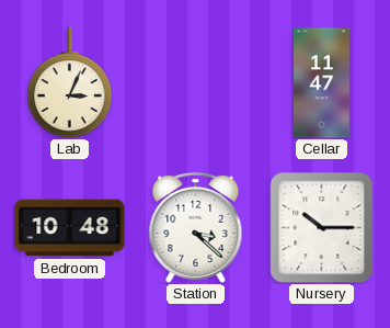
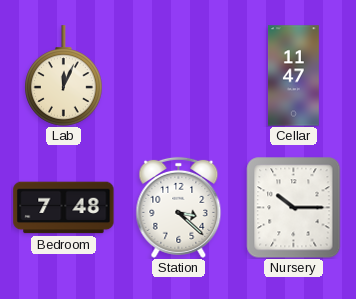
Lab: 3:04 -> 12:04
Bedroom: 10:48 -> 7:48
